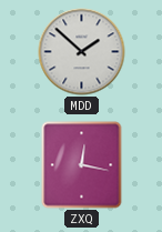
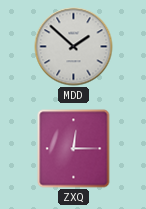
ZXQ: 12:17 -> 12:15
